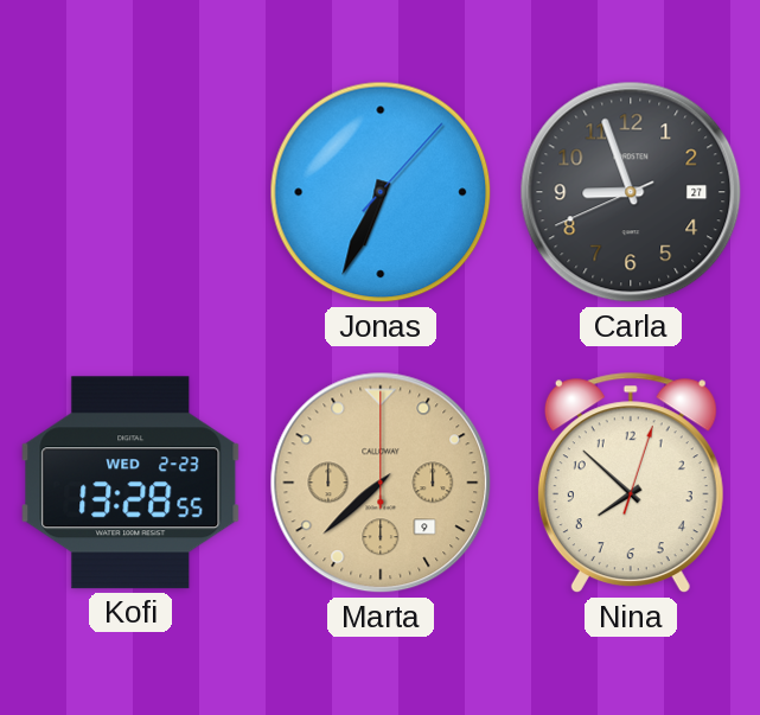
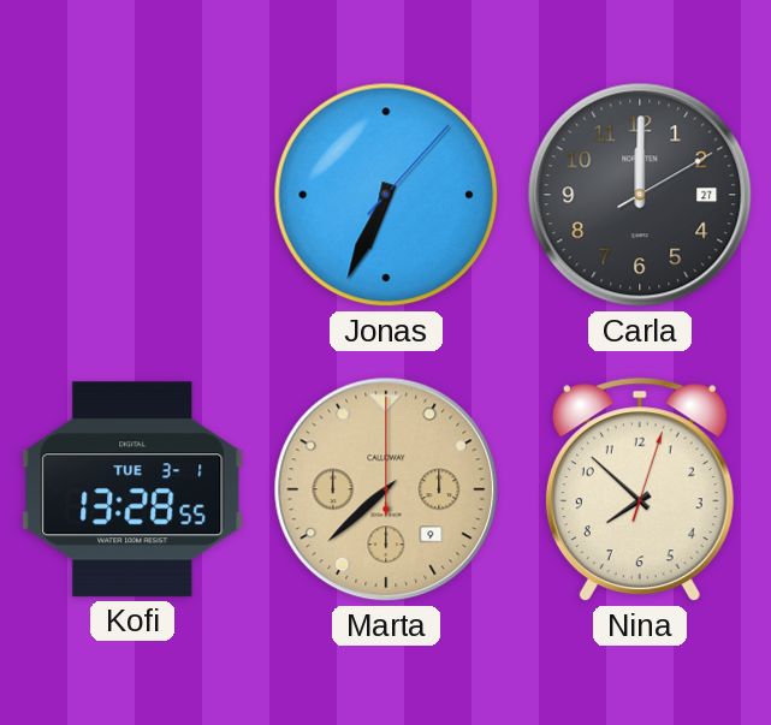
Carla: 8:56 -> 12:00
Kofi date: WED 2-23 -> TUE 3-1
